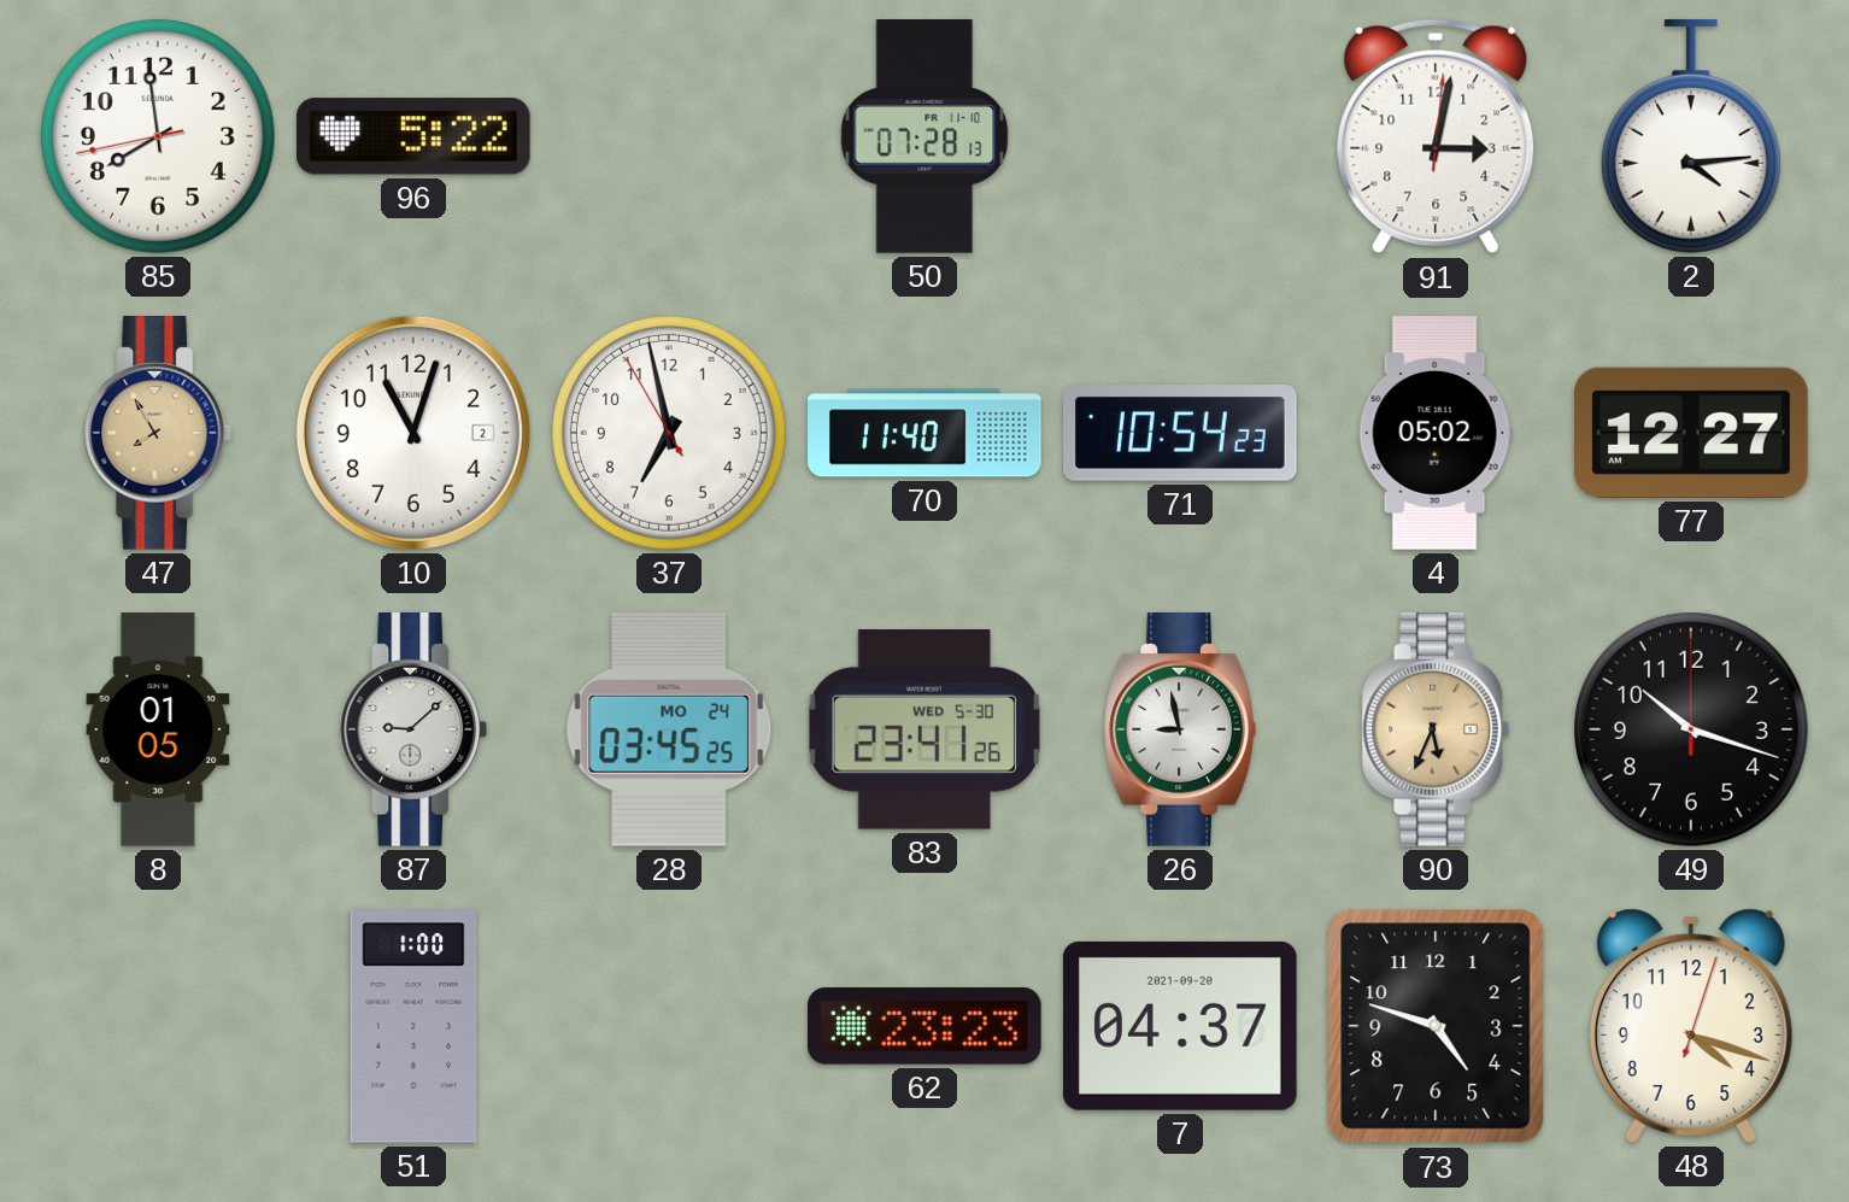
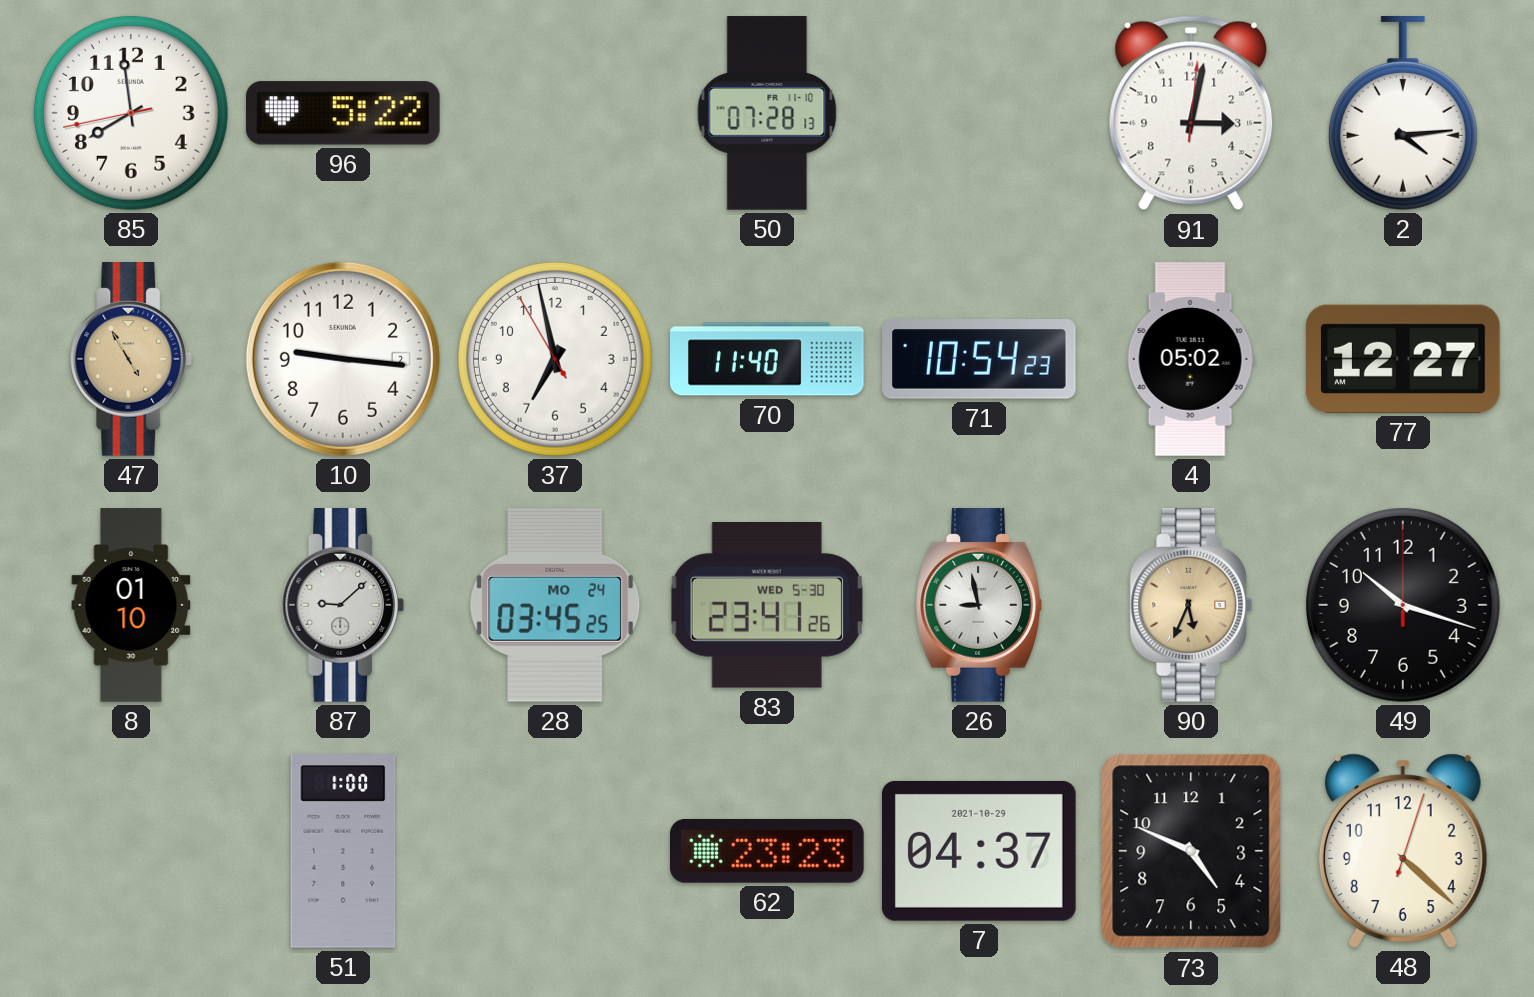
47: 7:55 -> 4:55
10: 11:03 -> 9:16
8: 01:05 -> 01:10
7 date: 2021-09-20 -> 2021-10-29
73: 4:48 -> 4:49
48: 4:18 -> 4:22
